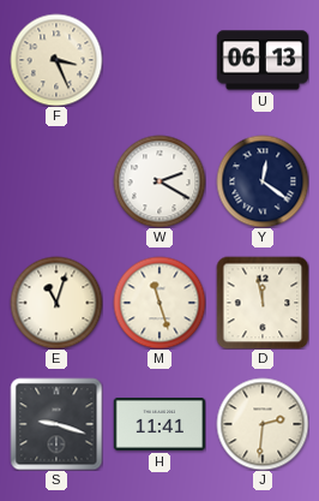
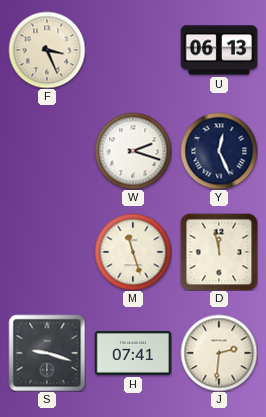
W: 2:20 -> 2:18
Y: 12:21 -> 12:26
E: 11:03 -> none
H: 11:41 -> 07:41
